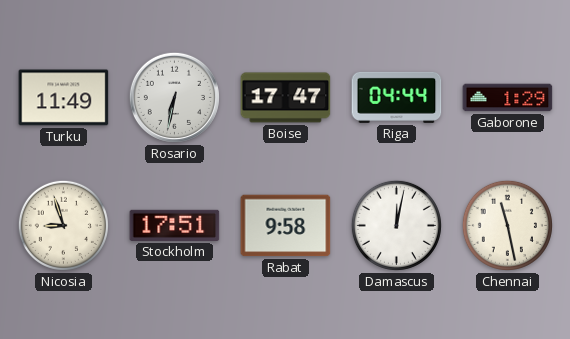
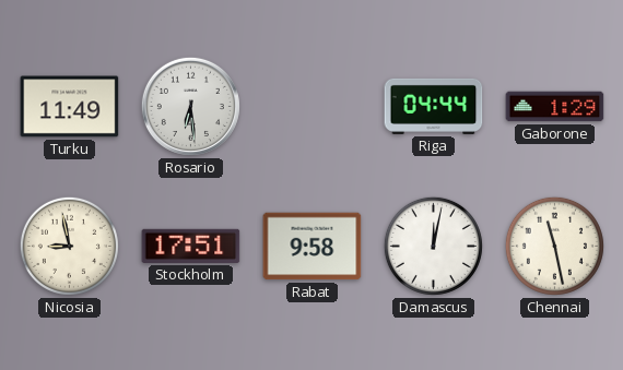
Rosario: 6:32 -> 6:29
Boise: 17:47 -> none
Nicosia: 8:57 -> 8:58
